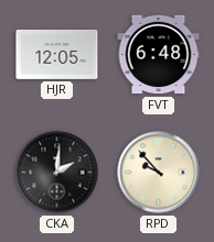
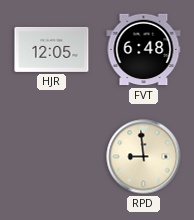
CKA: 2:01 -> none
RPD: 9:53 -> 8:59
